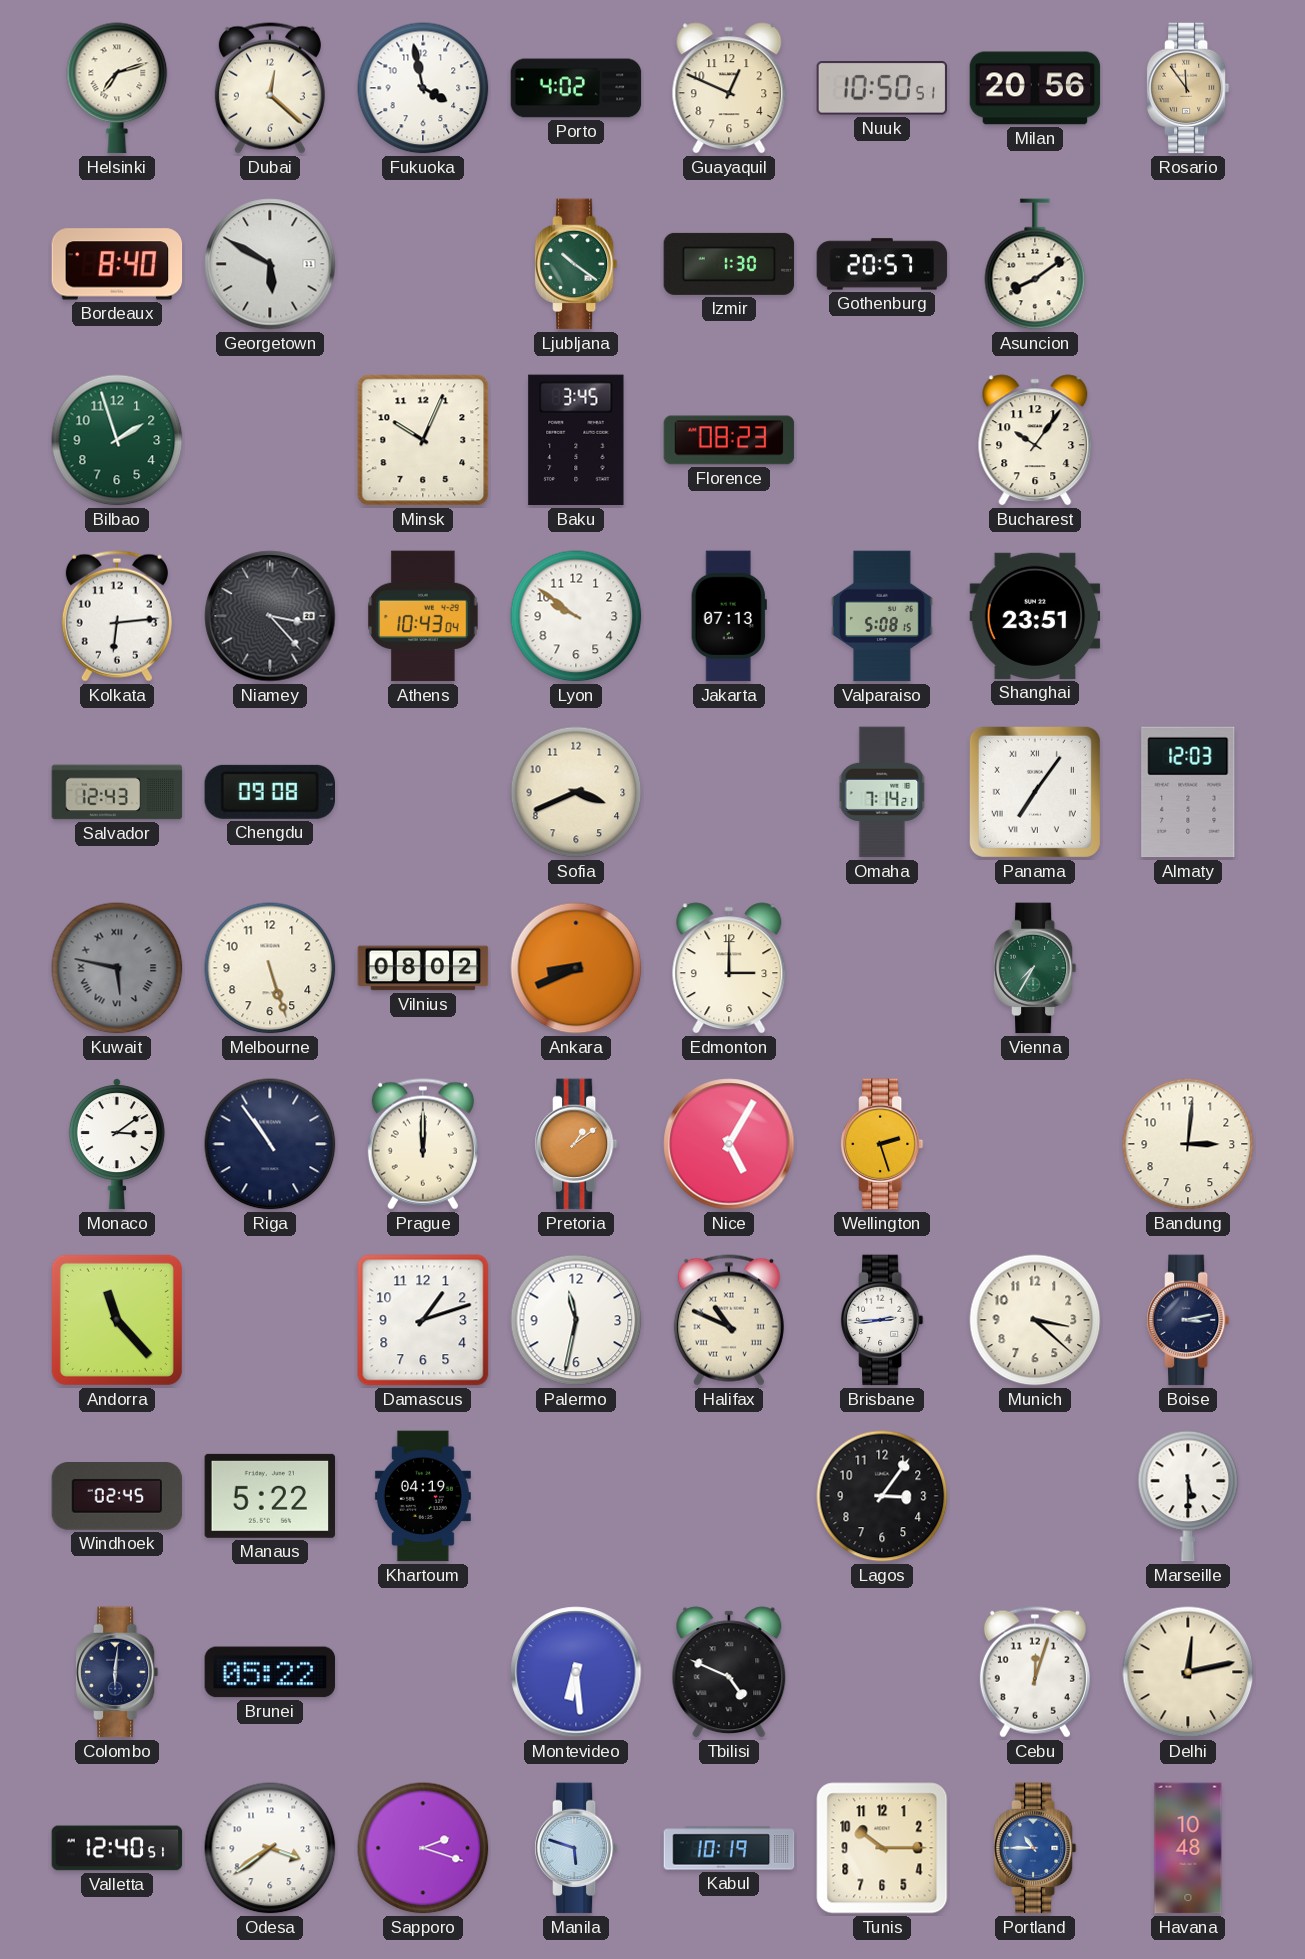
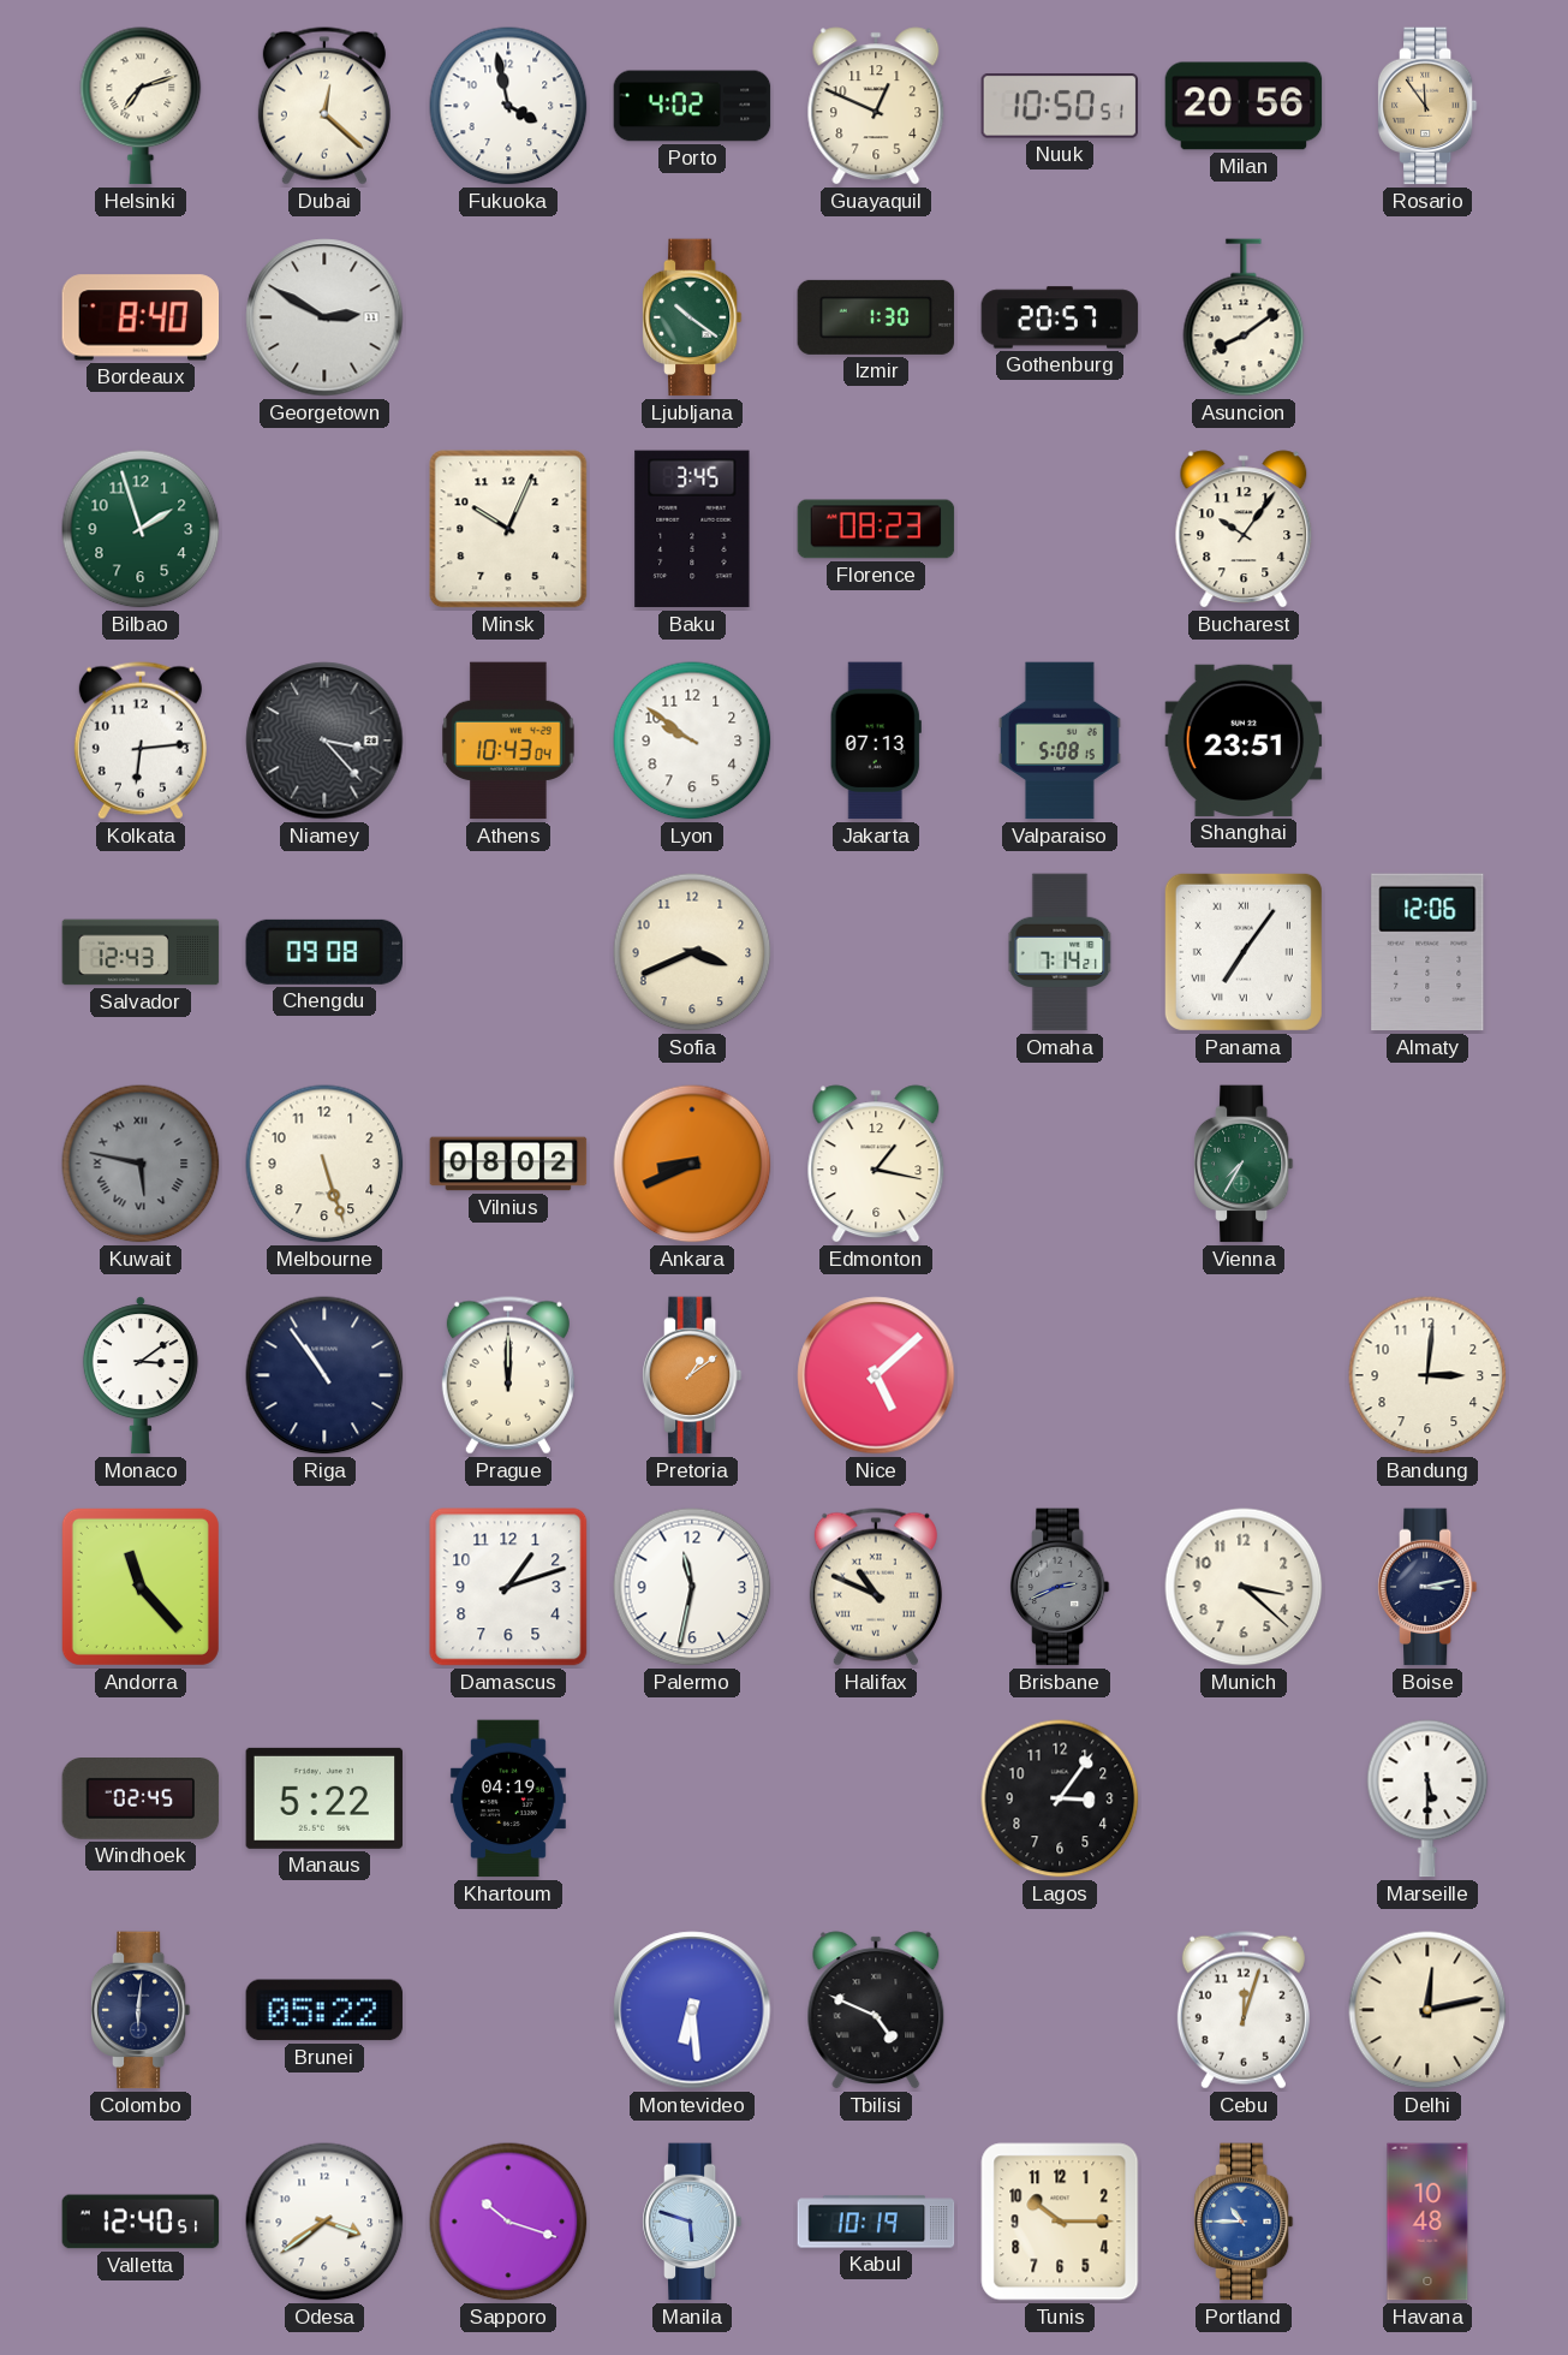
Georgetown: 5:50 -> 2:50
Almaty: 12:03 -> 12:06
Edmonton: 3:00 -> 1:17
Nice: 5:05 -> 5:08
Wellington: 2:27 -> none
Brisbane: 2:44 -> 2:41
Brisbane dial: white -> grey
Sapporo: 2:18 -> 10:18
